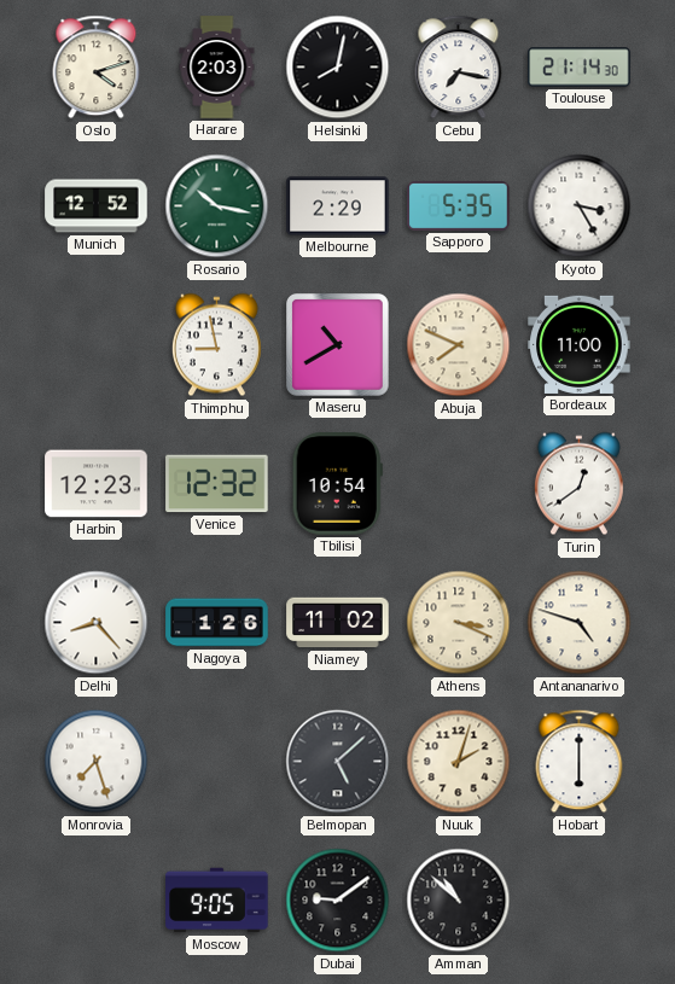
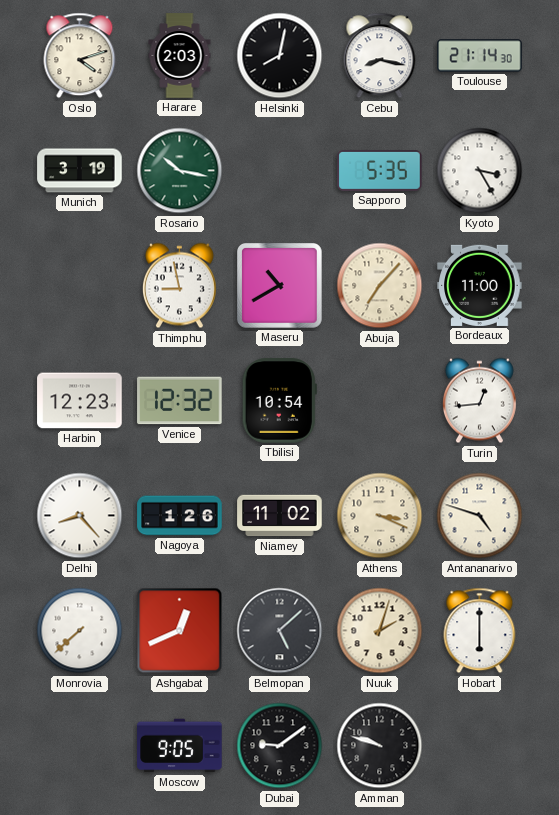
Cebu: 7:17 -> 8:17
Munich: 12:52 -> 3:19
Melbourne: 2:29 -> none
Abuja: 7:49 -> 7:07
Turin: 12:39 -> 12:44
Monrovia: 7:27 -> 7:38
Ashgabat: none -> 12:41
Amman: 10:52 -> 9:48
